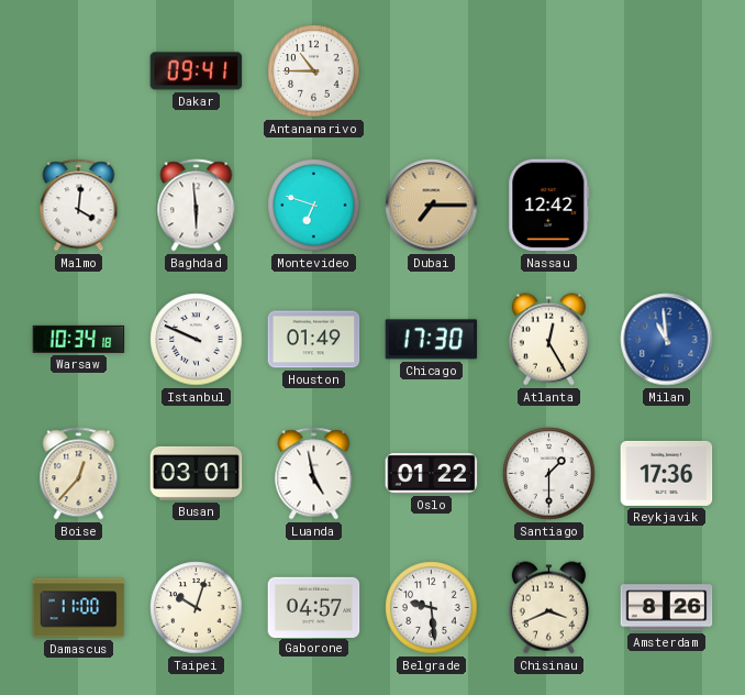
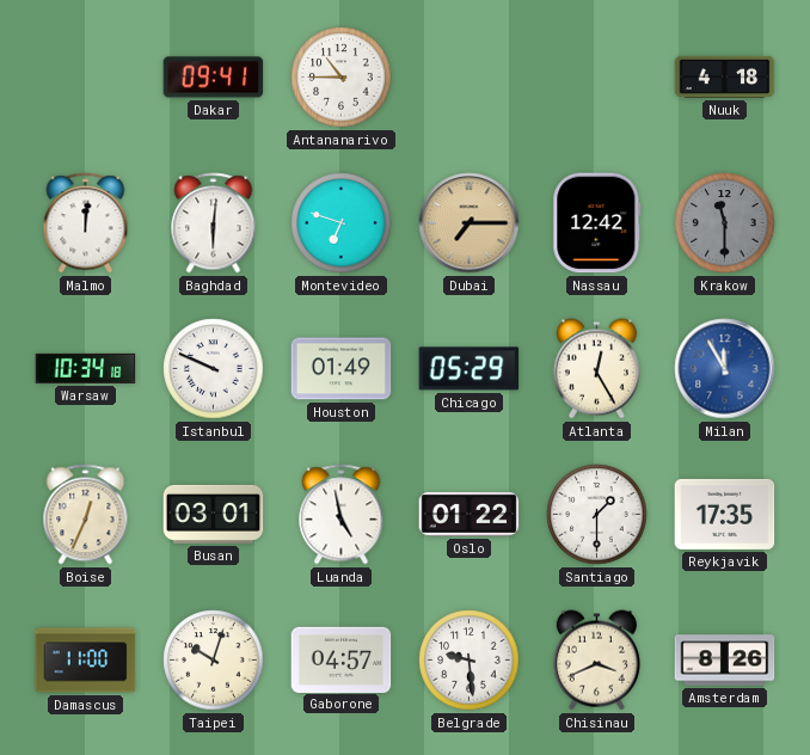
Nuuk: none -> 4:18
Malmo: 4:01 -> 12:01
Baghdad: 5:59 -> 6:01
Krakow: none -> 11:30
Chicago: 17:30 -> 05:29
Milan: 10:59 -> 11:55
Boise: 12:37 -> 12:34
Reykjavik: 17:36 -> 17:35
